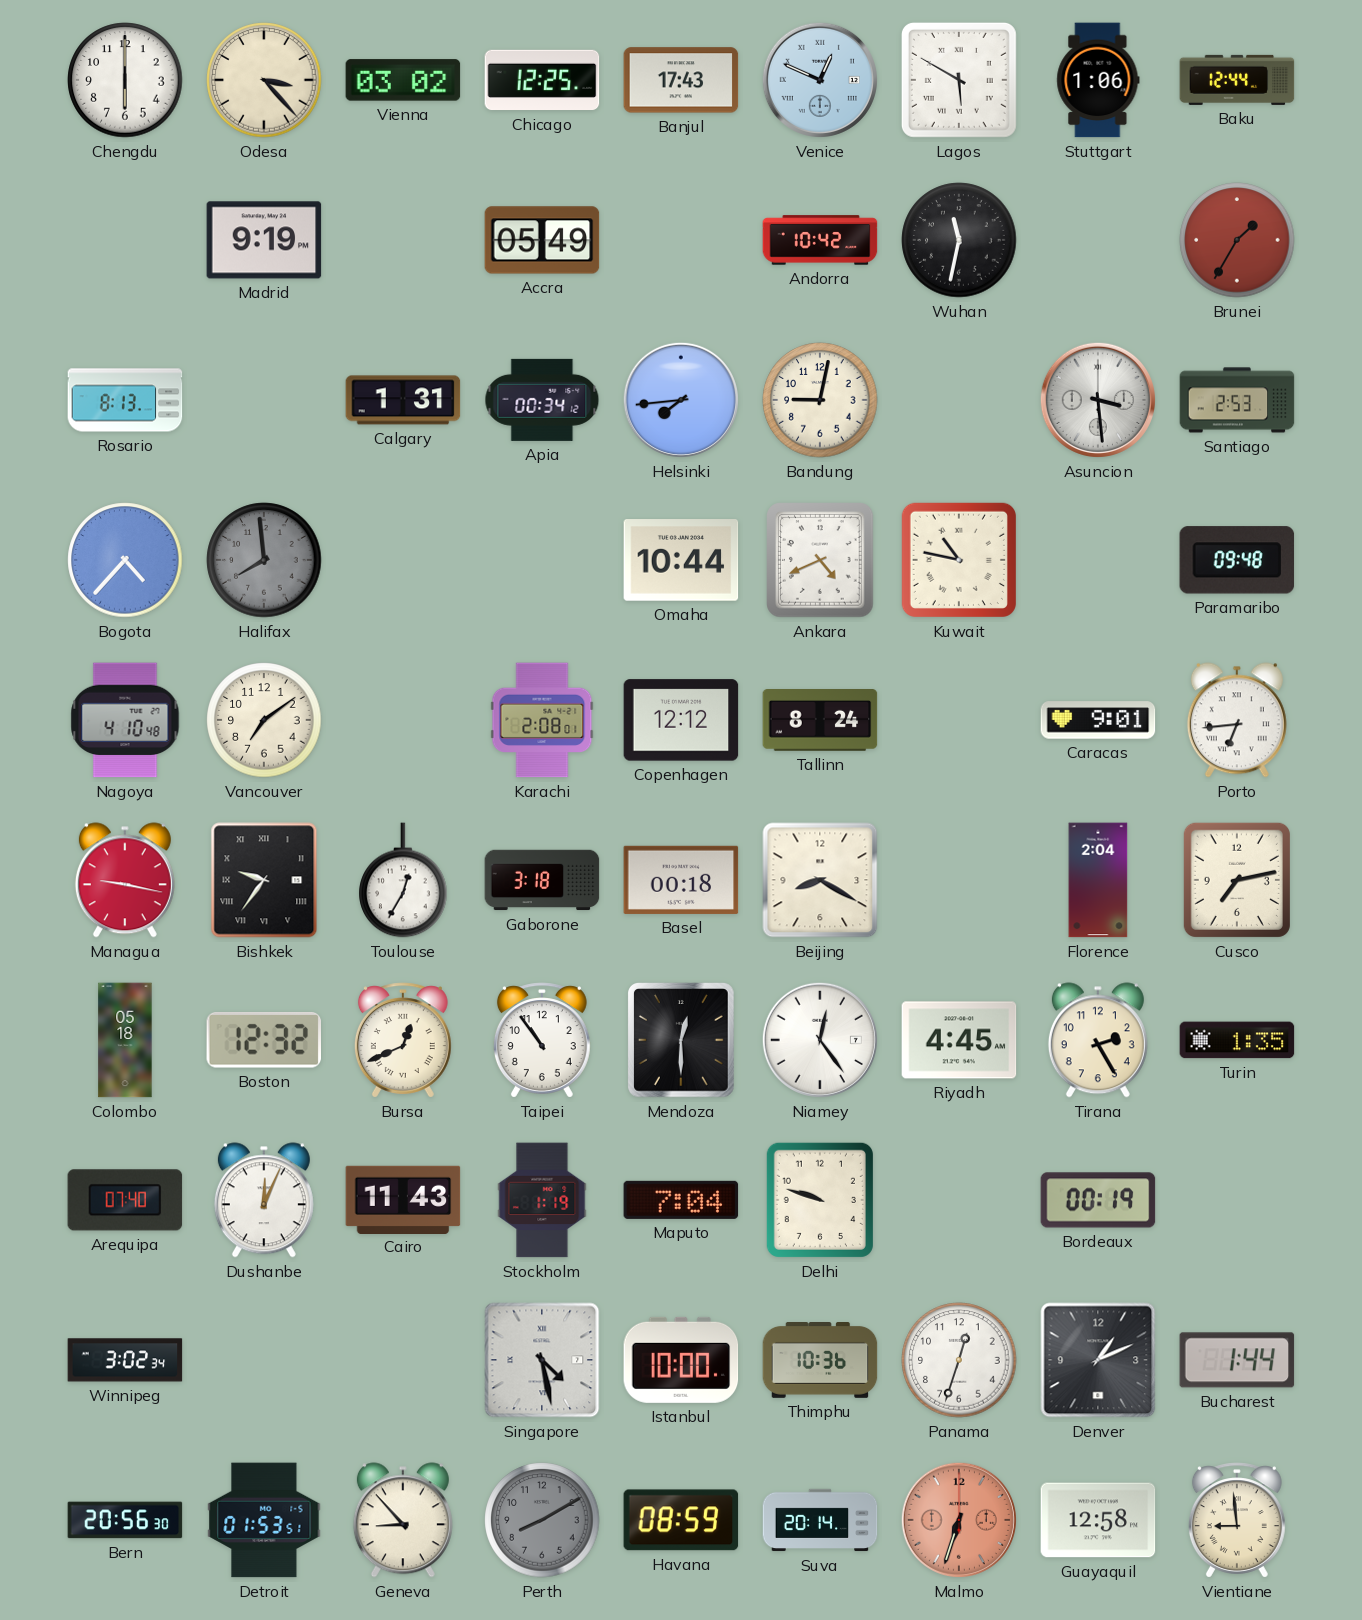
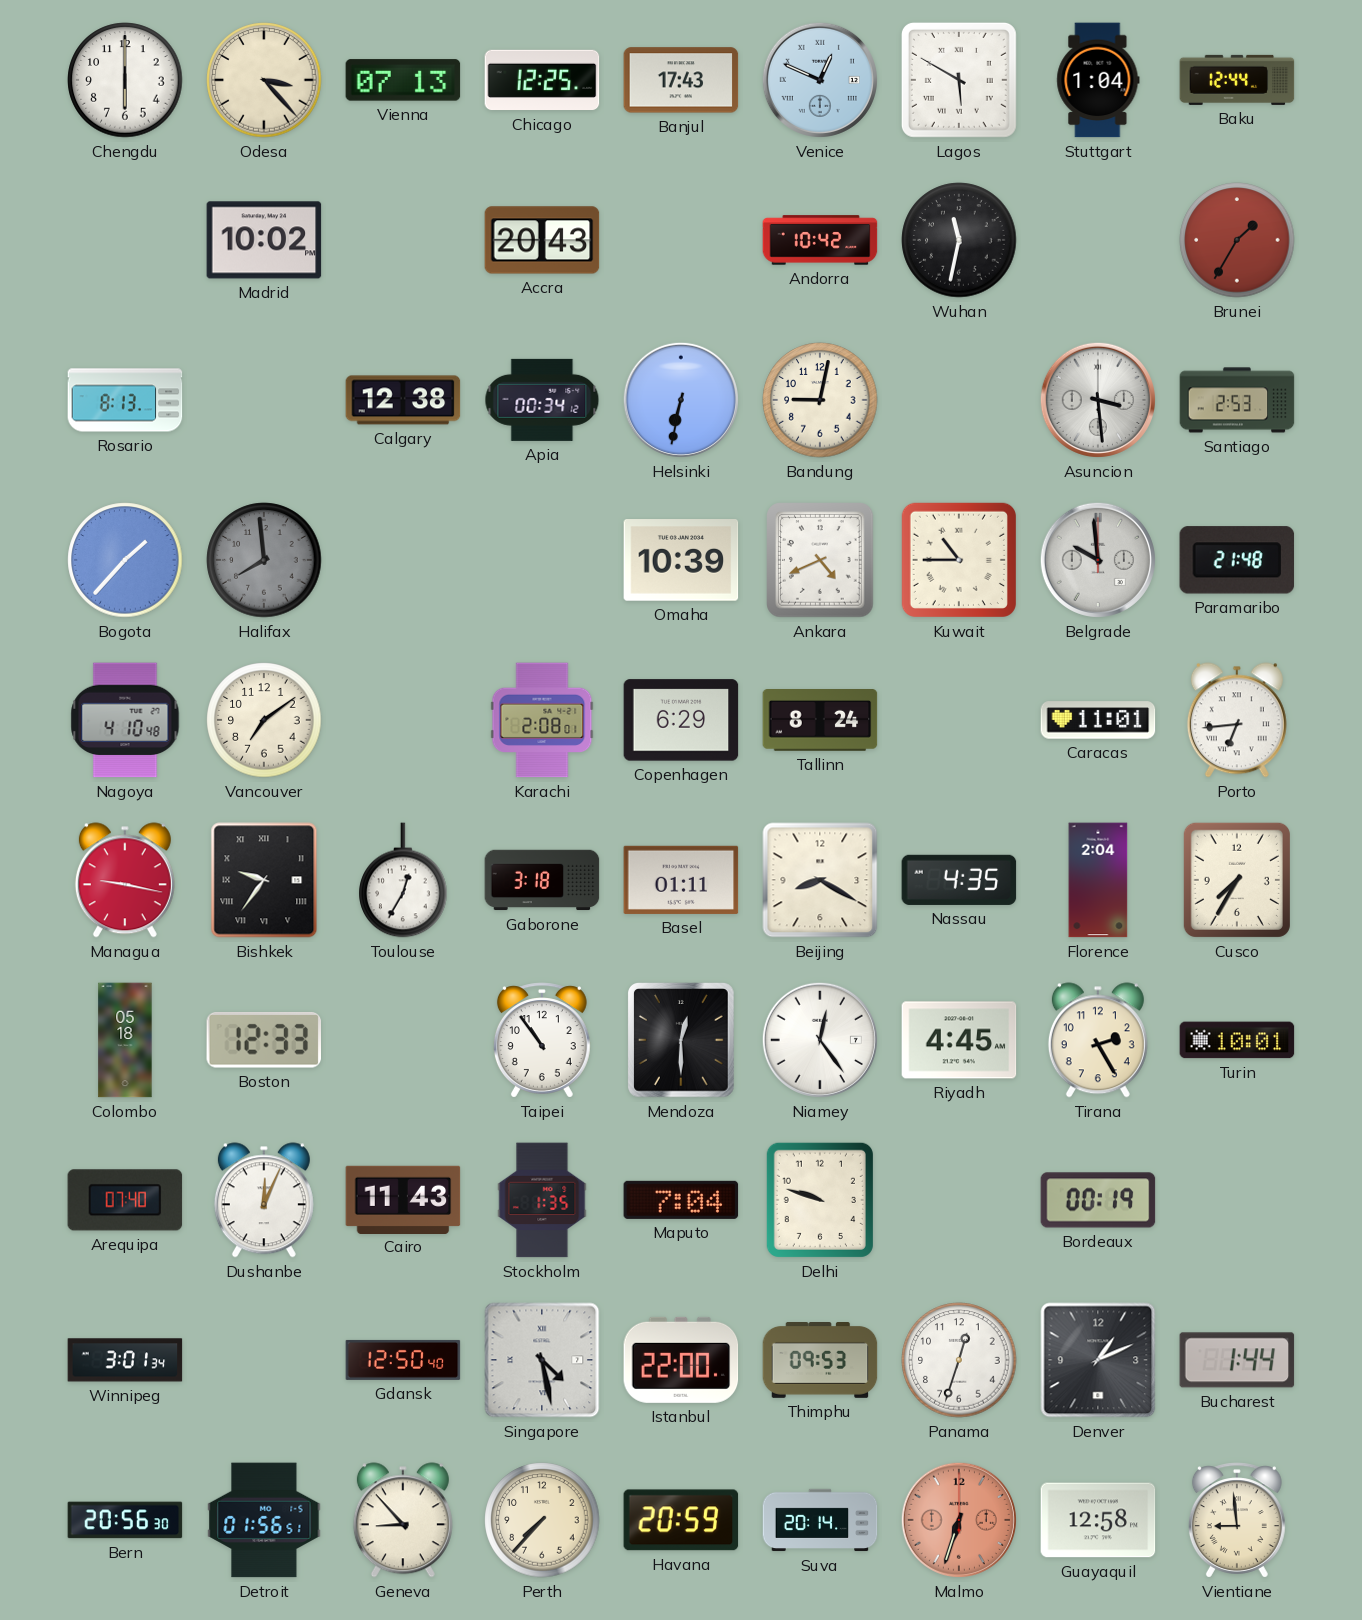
Vienna: 03:02 -> 07:13
Stuttgart: 1:06 -> 1:04
Madrid: 9:19 -> 10:02
Accra: 05:49 -> 20:43
Calgary: 1:31 -> 12:38
Helsinki: 7:44 -> 6:32
Bogota: 4:37 -> 1:37
Omaha: 10:44 -> 10:39
Kuwait: 10:47 -> 10:45
Belgrade: none -> 9:59
Paramaribo: 09:48 -> 21:48
Copenhagen: 12:12 -> 6:29
Caracas: 9:01 -> 11:01
Basel: 00:18 -> 01:11
Nassau: none -> 4:35
Cusco: 7:13 -> 7:35
Boston: 12:32 -> 12:33
Bursa: 12:41 -> none
Turin: 1:35 -> 10:01
Stockholm: 1:19 -> 1:35
Winnipeg: 3:02 -> 3:01
Gdansk: none -> 12:50
Istanbul: 10:00 -> 22:00
Thimphu: 10:36 -> 09:53
Detroit: 01:53 -> 01:56
Perth: 8:10 -> 7:37
Perth dial: grey -> cream
Havana: 08:59 -> 20:59
